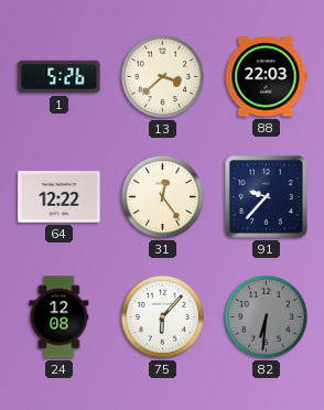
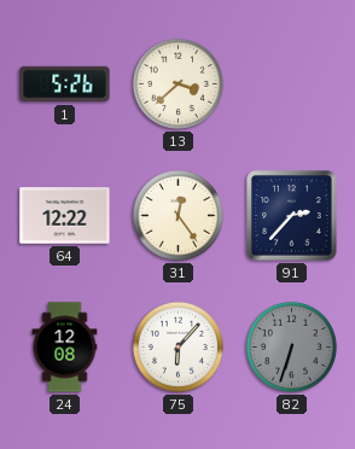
88: 22:03 -> none
91: 9:37 -> 2:37
82: 6:31 -> 6:33
